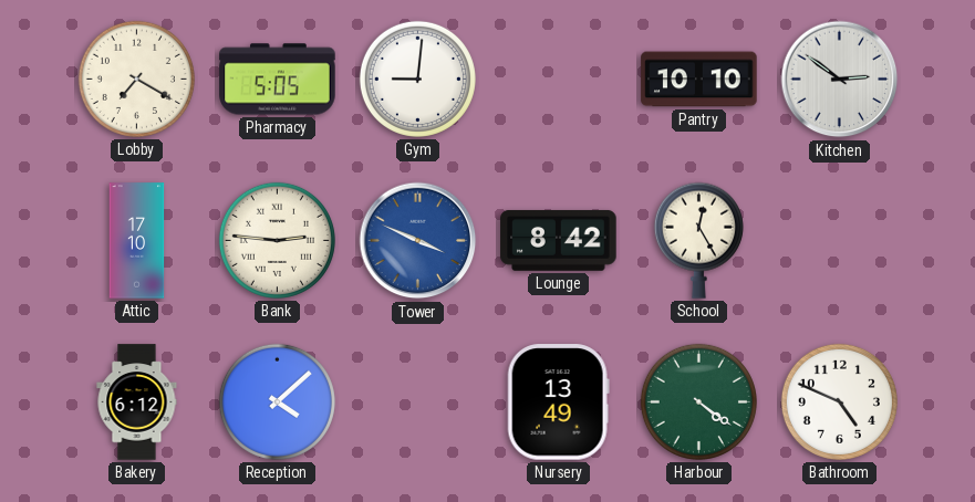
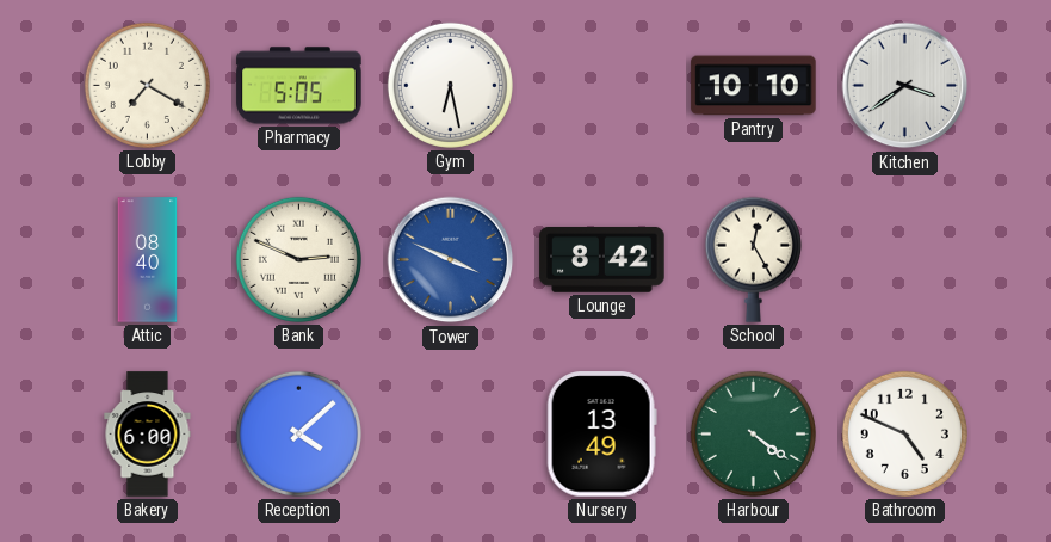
Gym: 9:01 -> 6:28
Kitchen: 2:51 -> 3:39
Attic: 17:10 -> 08:40
Bank: 2:46 -> 2:49
Bakery: 6:12 -> 6:00
